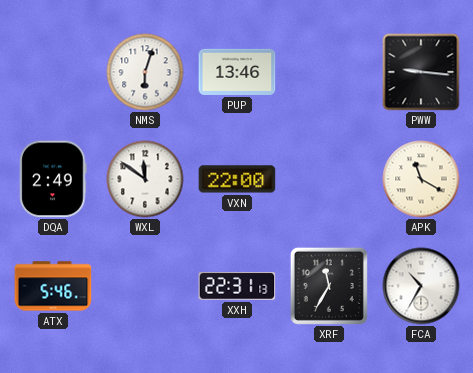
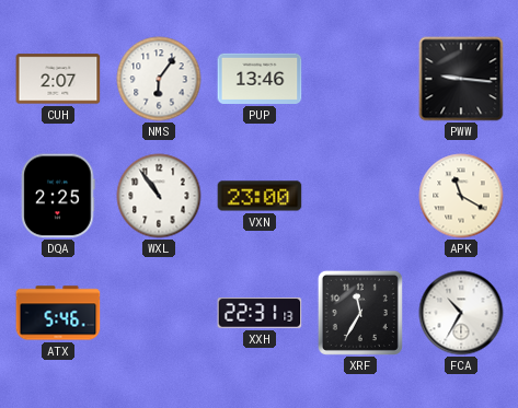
CUH: none -> 2:07
NMS: 6:03 -> 6:06
DQA: 2:49 -> 2:25
WXL: 11:51 -> 10:54
VXN: 22:00 -> 23:00
